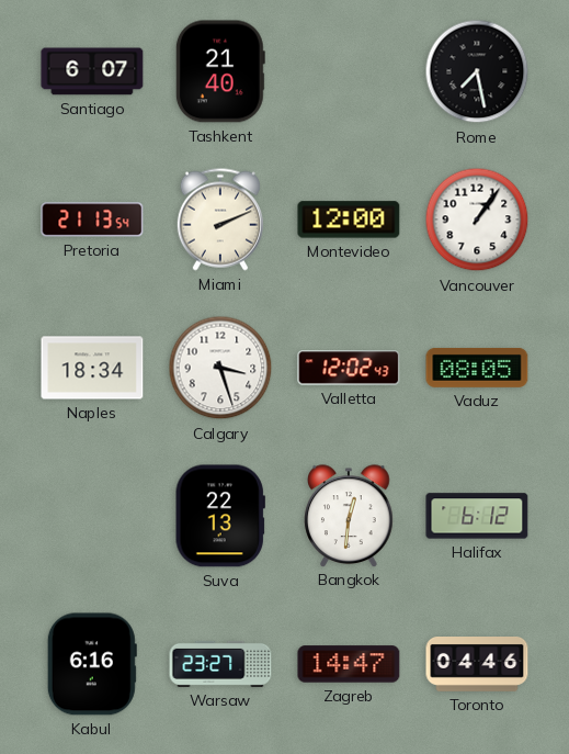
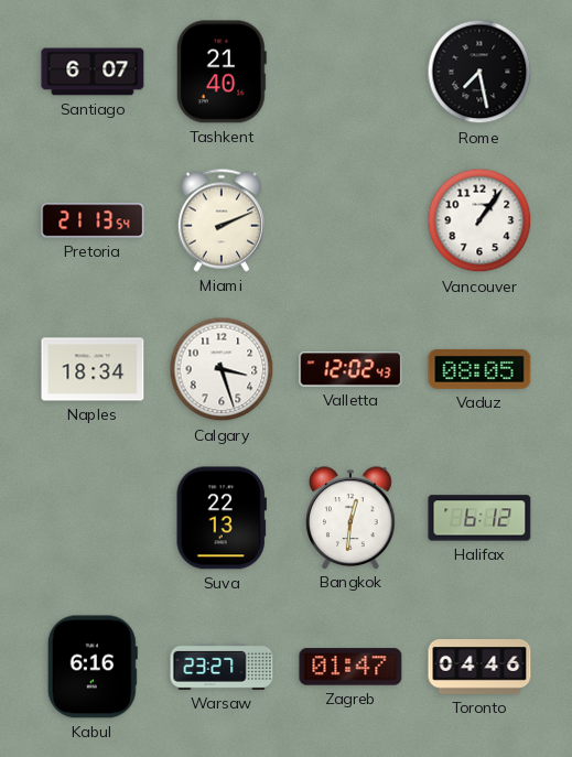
Montevideo: 12:00 -> none
Zagreb: 14:47 -> 01:47
